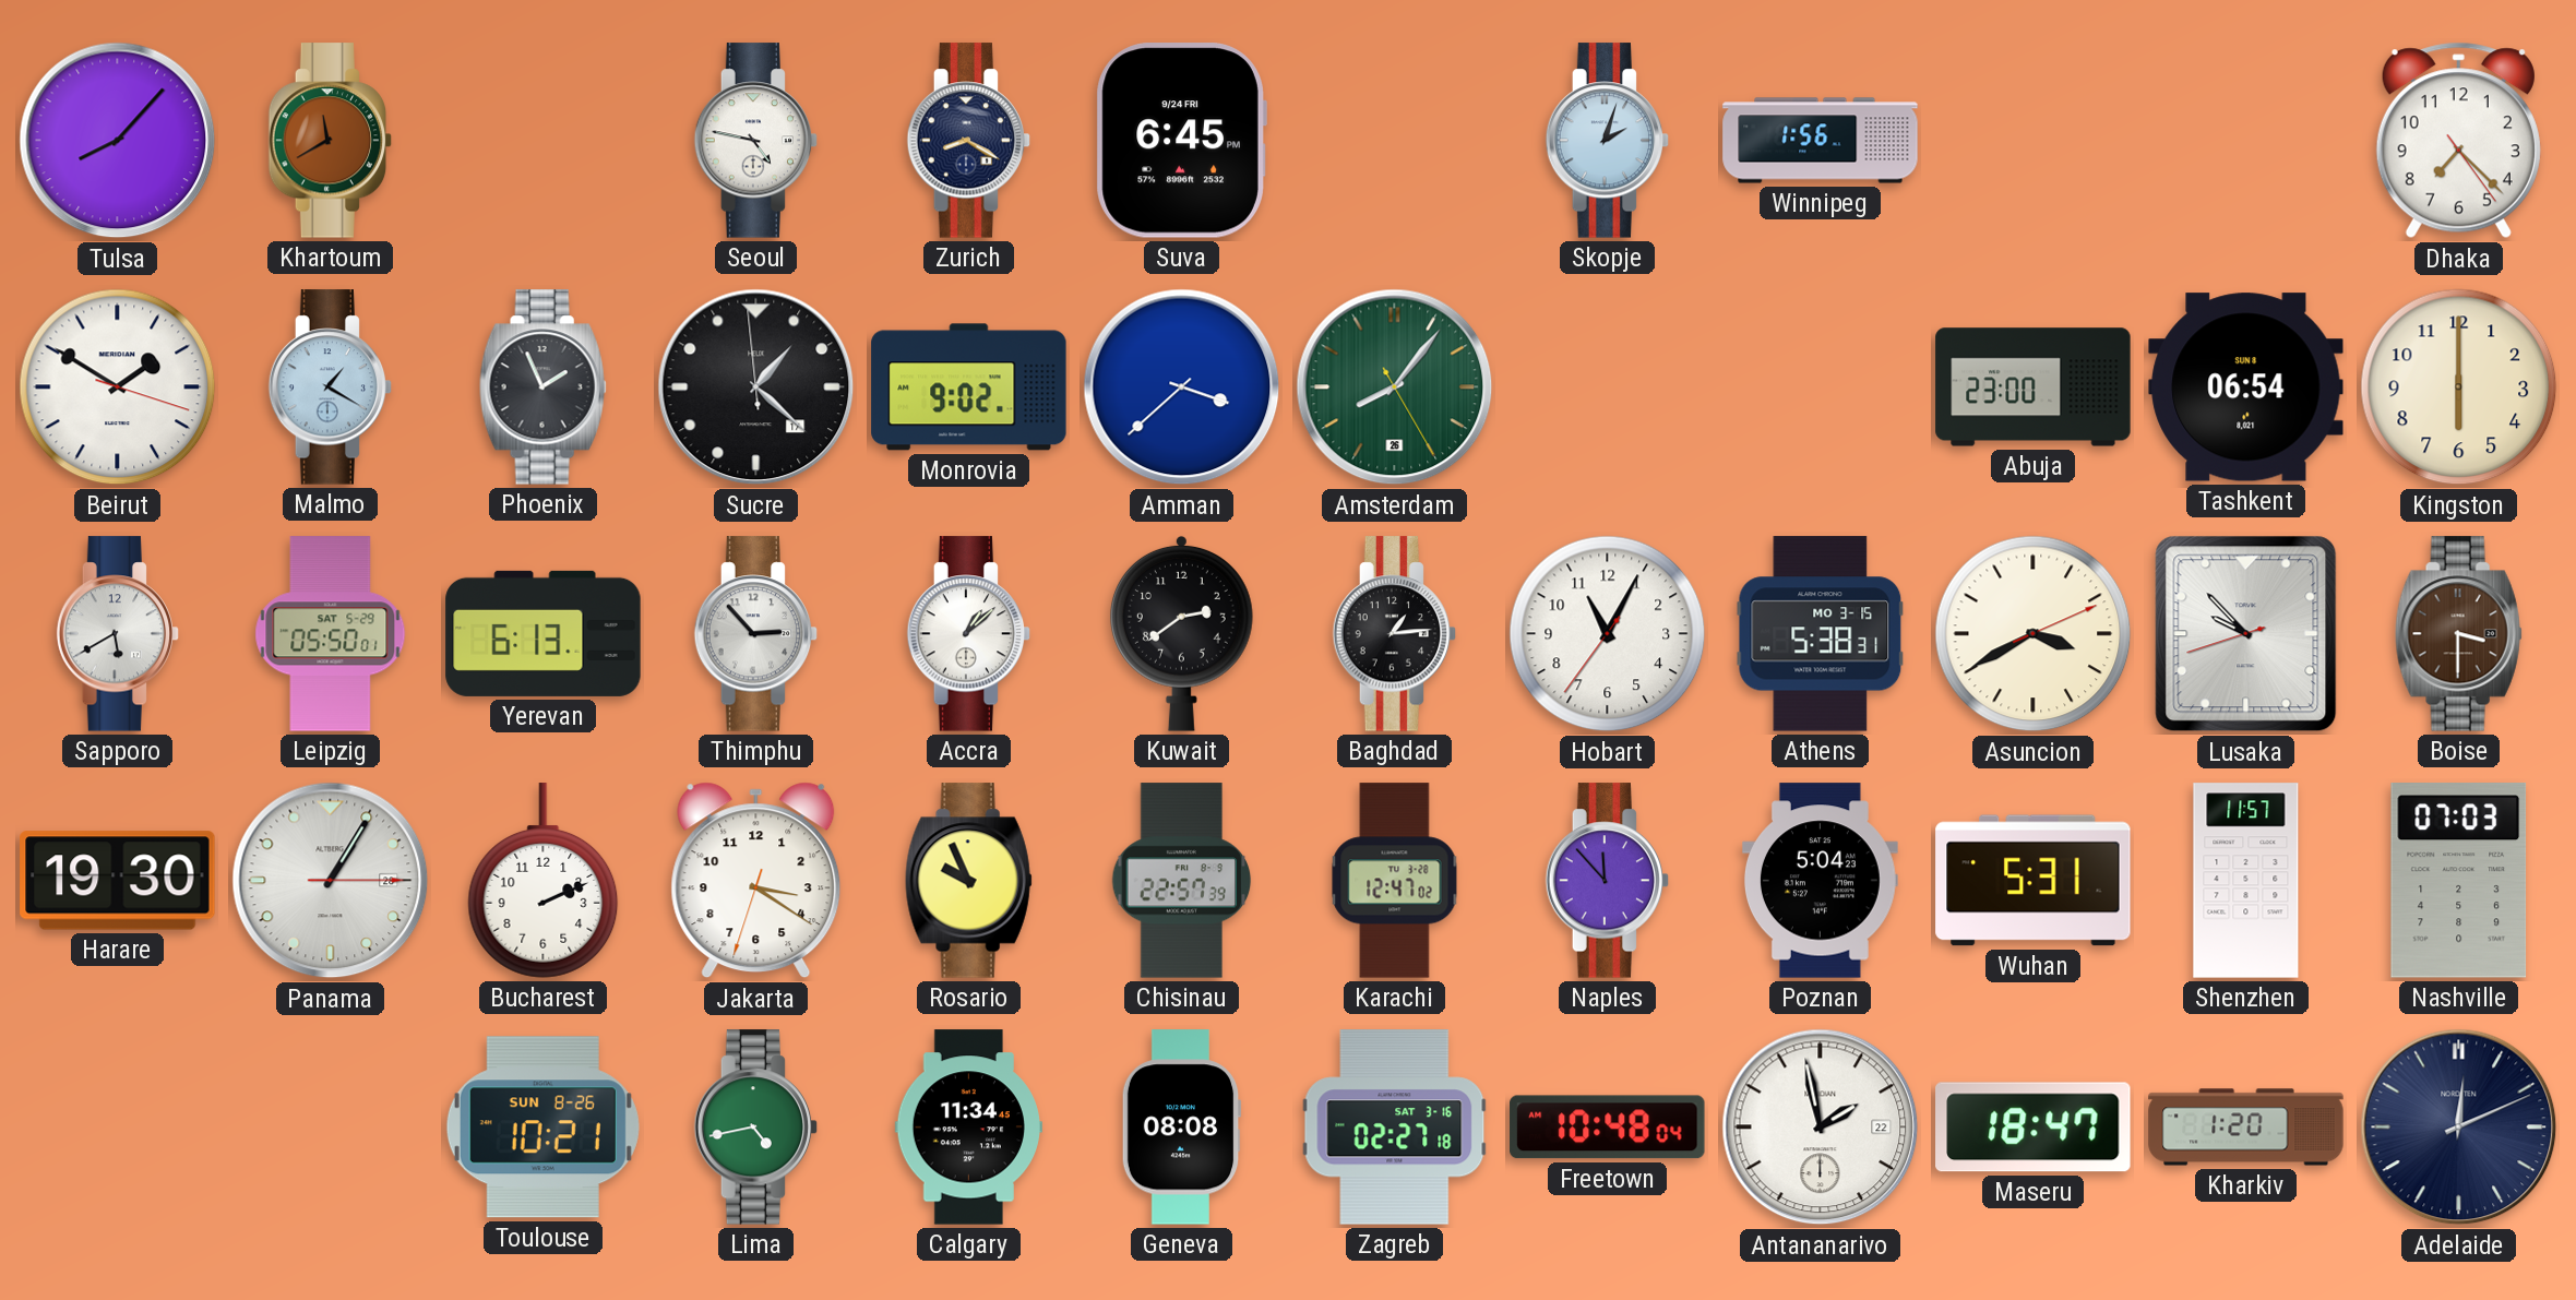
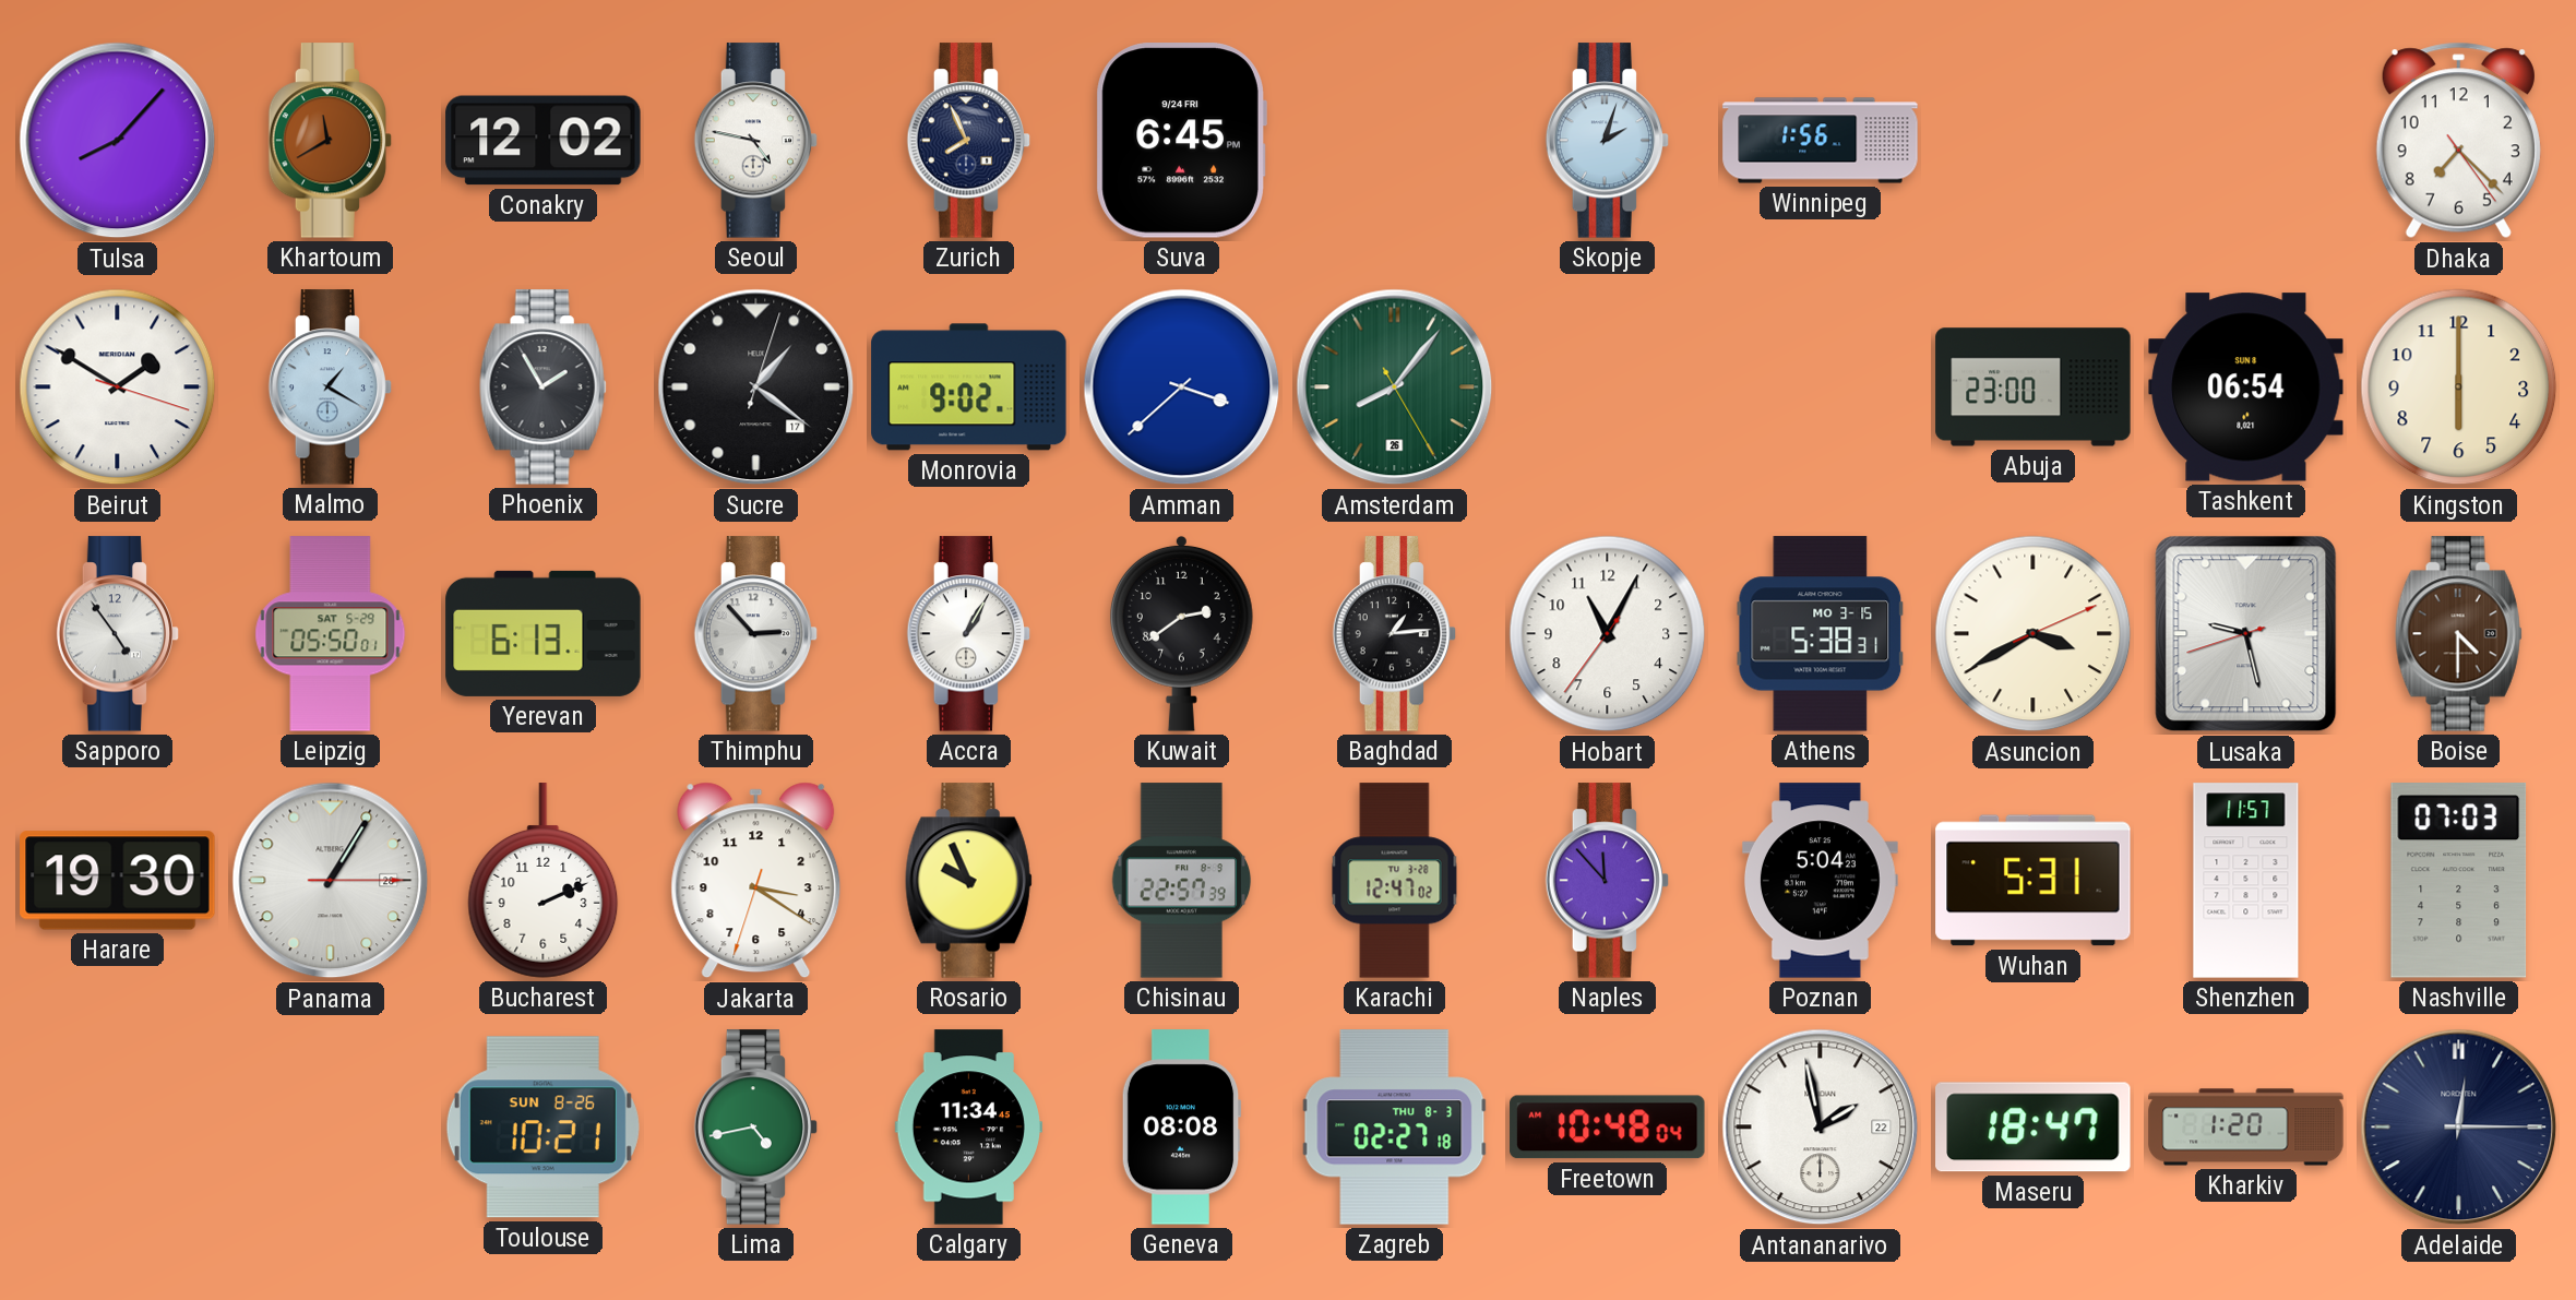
Conakry: none -> 12:02
Zurich: 8:20 -> 7:56
Phoenix: 1:56 -> 1:55
Sucre: 1:21:59 -> 1:21:03
Sapporo: 5:40 -> 4:54
Accra: 1:08 -> 1:05
Lusaka: 9:52 -> 9:27
Boise: 3:30 -> 4:30
Zagreb date: SAT 3-16 -> THU 8-3
Adelaide: 12:11 -> 12:15
